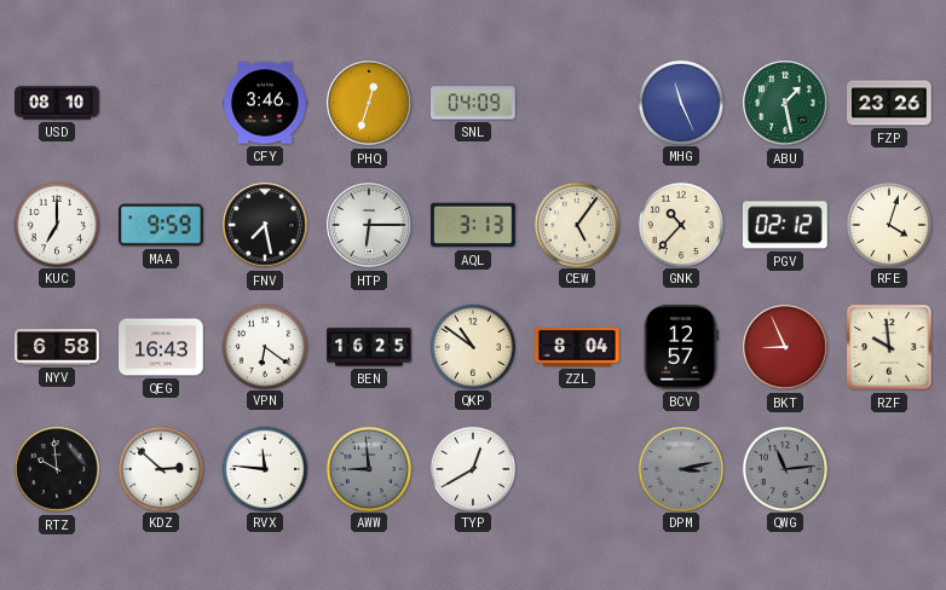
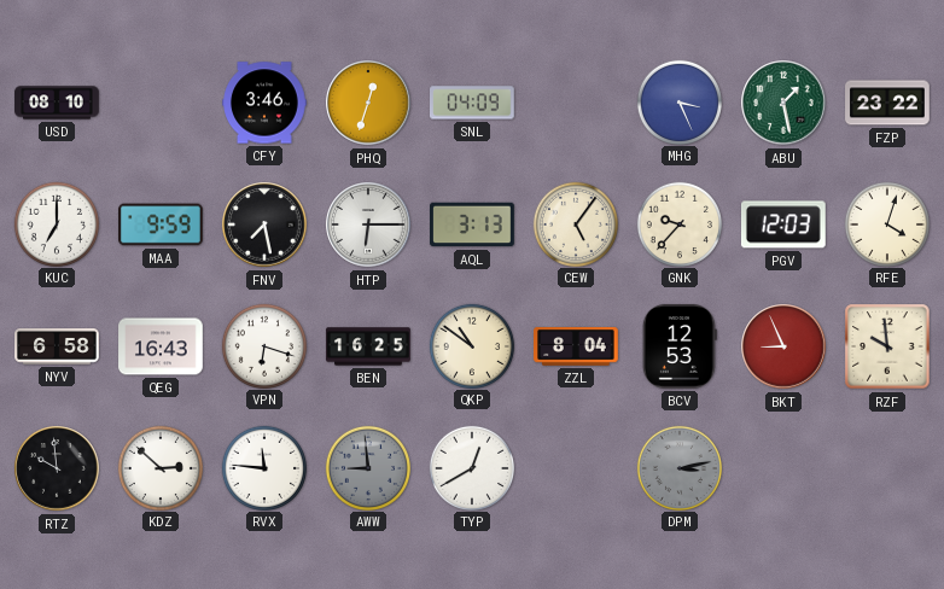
MHG: 11:26 -> 3:26
FZP: 23:26 -> 23:22
GNK: 10:37 -> 9:37
PGV: 02:12 -> 12:03
VPN: 6:21 -> 6:18
BCV: 12:57 -> 12:53
QWG: 11:14 -> none
